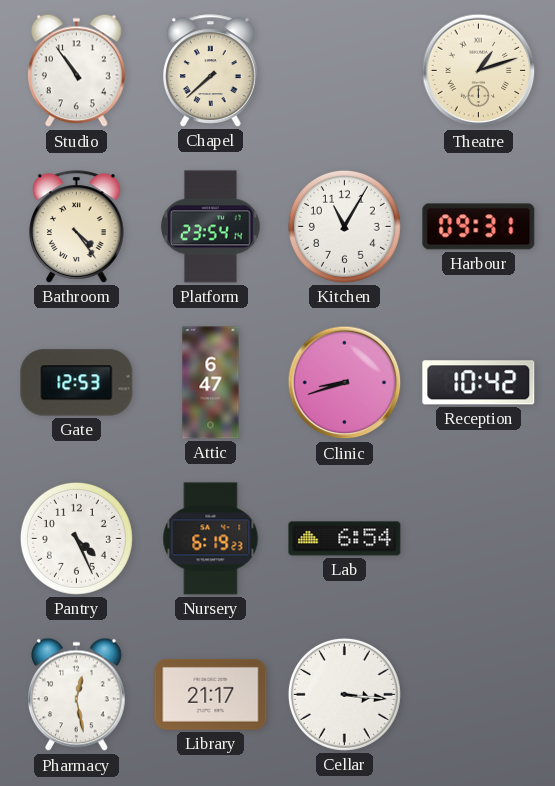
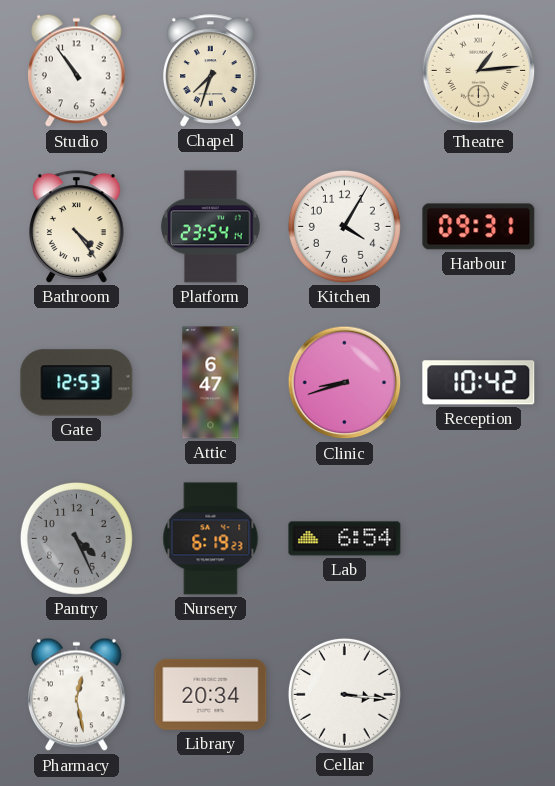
Chapel: 7:38 -> 7:33
Theatre: 1:12 -> 1:14
Kitchen: 11:05 -> 4:05
Pantry dial: white -> grey
Library: 21:17 -> 20:34
